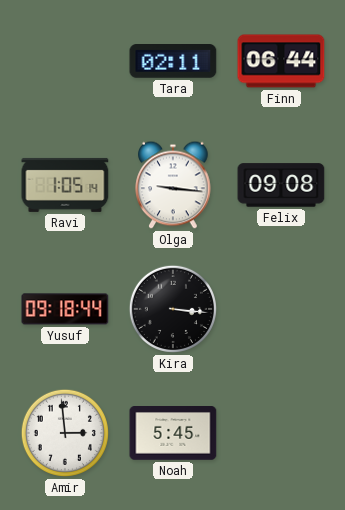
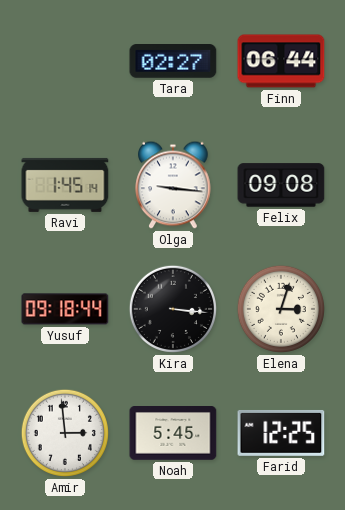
Tara: 02:11 -> 02:27
Ravi: 1:05 -> 1:45
Elena: none -> 3:03
Farid: none -> 12:25
